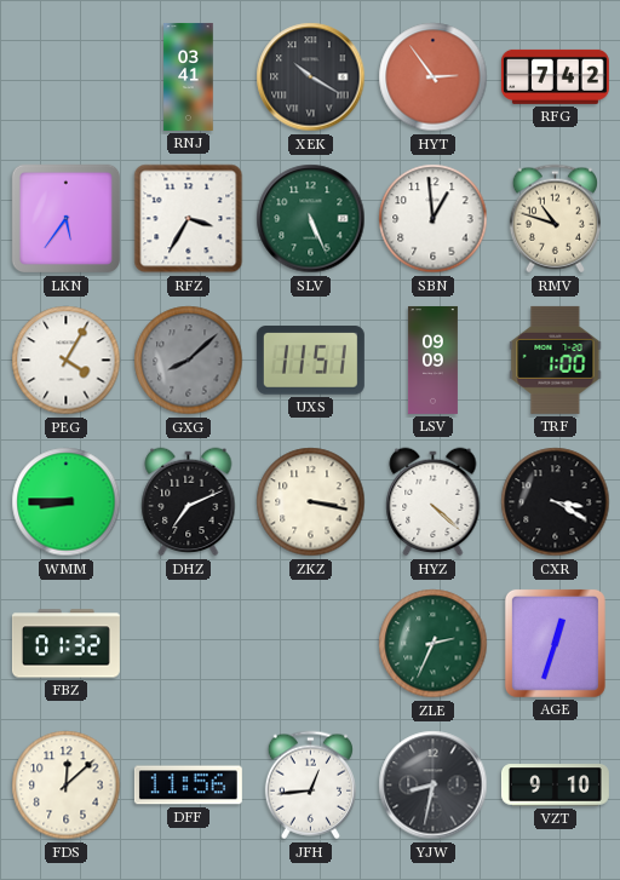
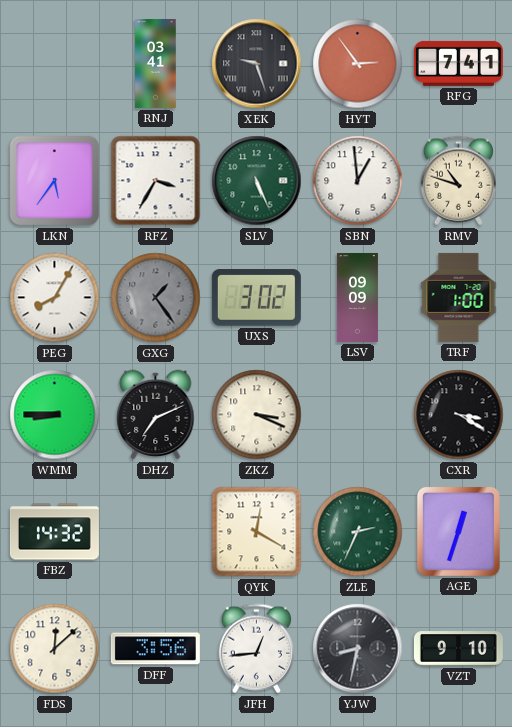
XEK: 10:20 -> 9:27
RFG: 7:42 -> 7:41
PEG: 4:05 -> 8:05
GXG: 8:08 -> 1:24
UXS: 11:51 -> 3:02
ZKZ: 3:17 -> 3:19
HYZ: 4:22 -> none
FBZ: 01:32 -> 14:32
QYK: none -> 12:20
DFF: 11:56 -> 3:56
